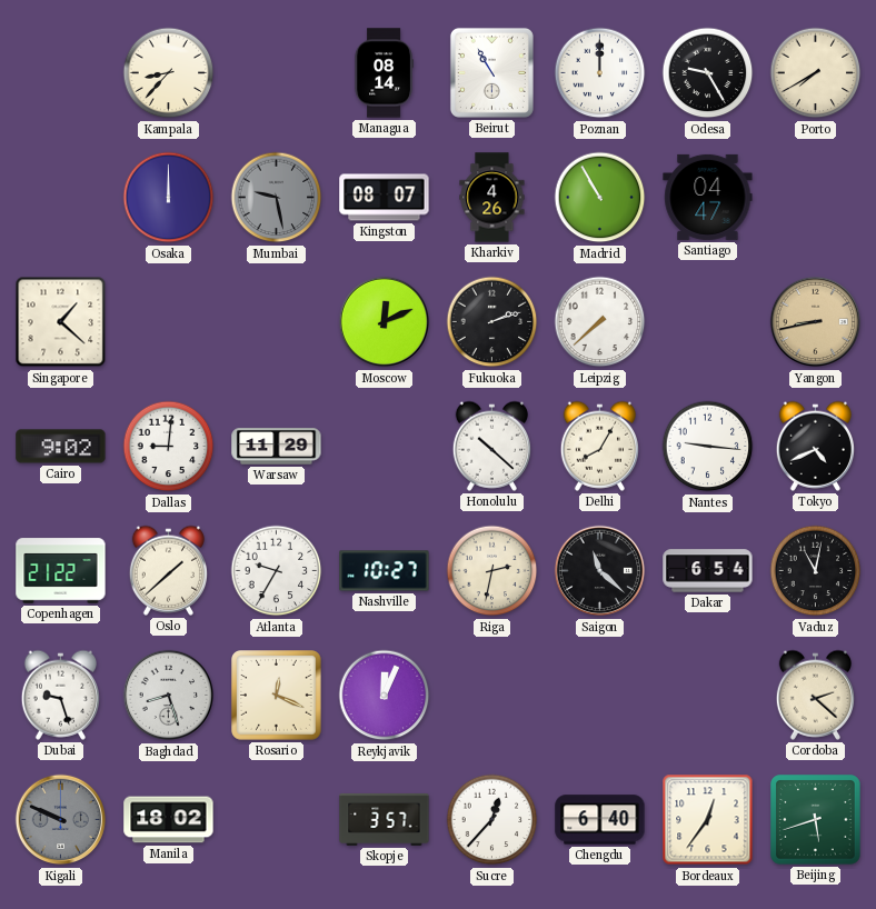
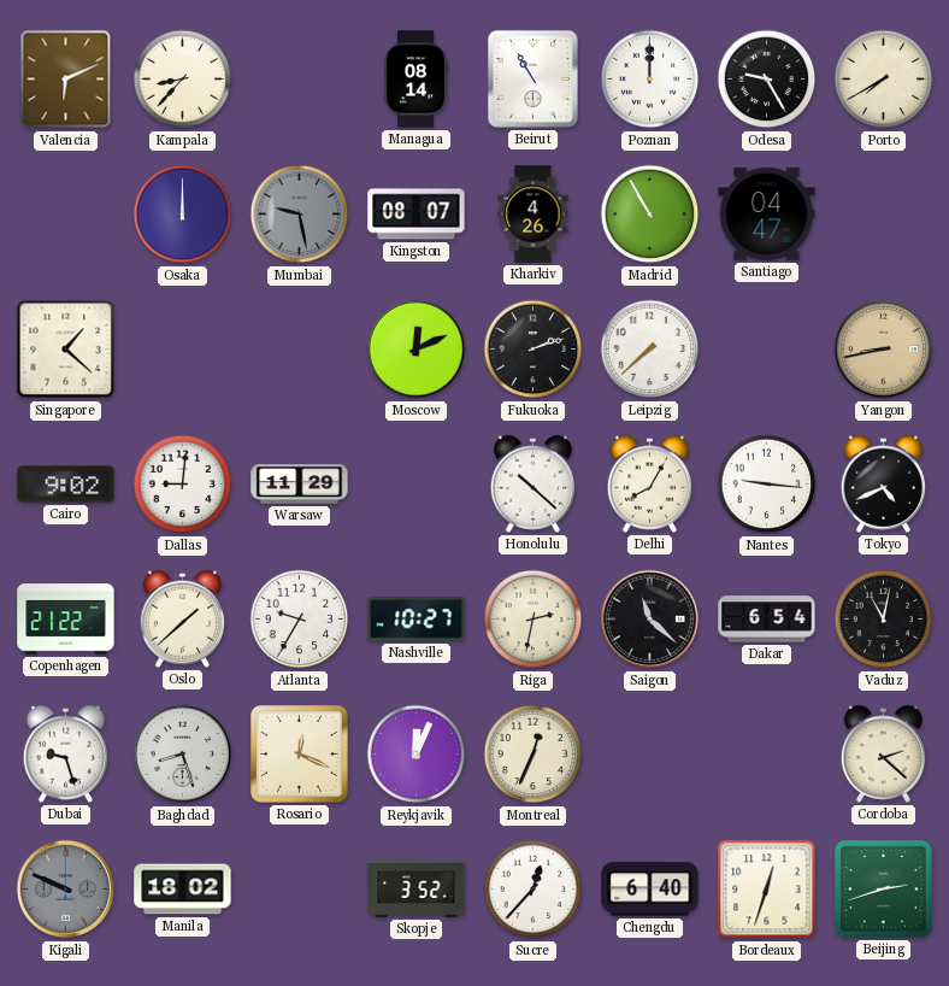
Valencia: none -> 6:11
Montreal: none -> 12:34
Skopje: 3:57 -> 3:52
Bordeaux: 12:36 -> 12:33
Beijing: 5:42 -> 2:42
